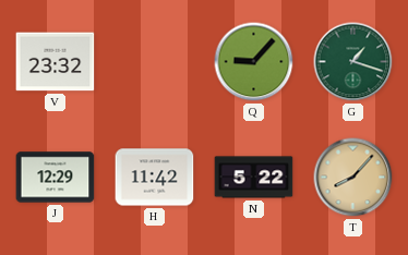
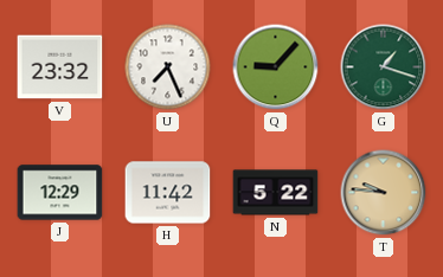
U: none -> 7:26
T: 8:07 -> 9:46
